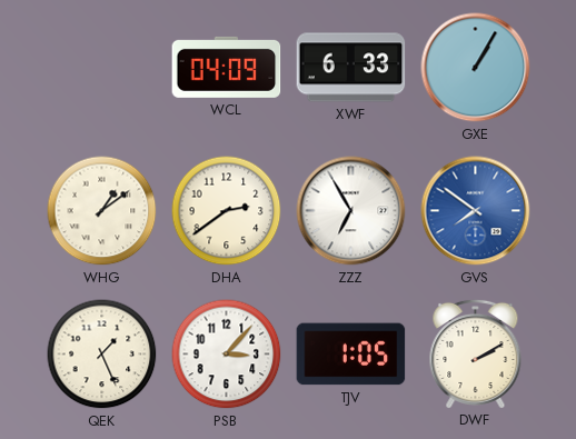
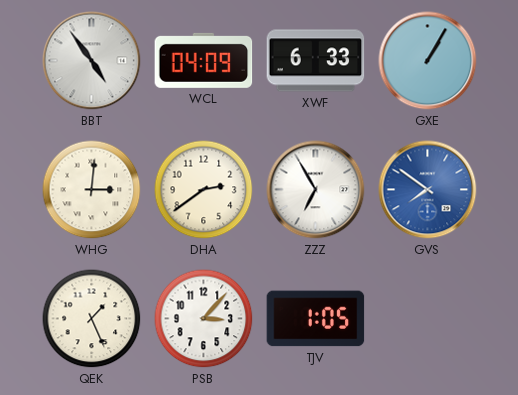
BBT: none -> 4:54
WHG: 1:09 -> 3:01
DWF: 2:10 -> none
